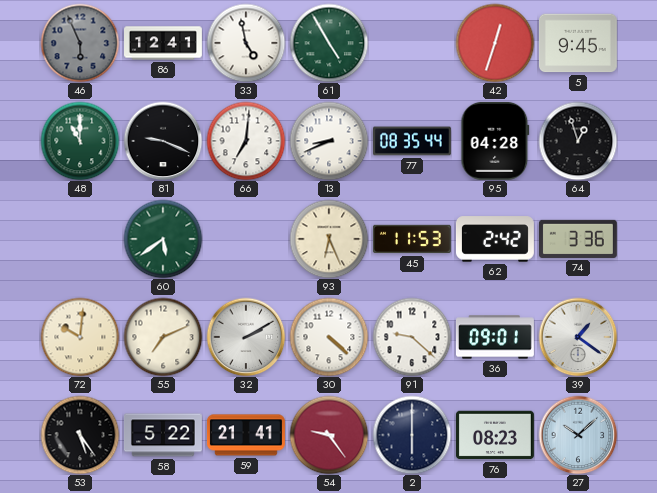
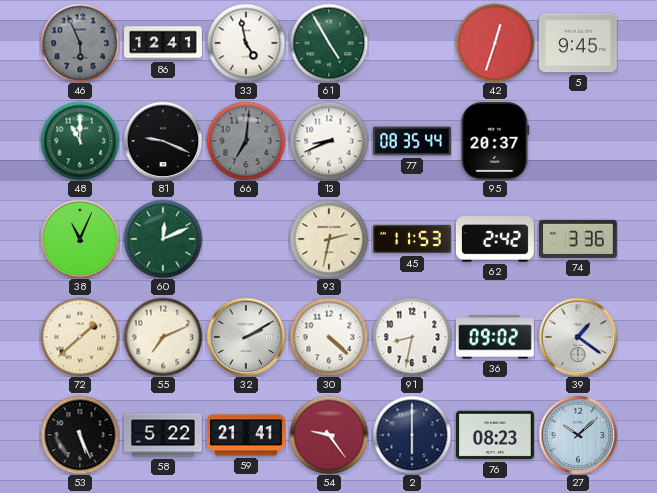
66 dial: white -> grey
95: 04:28 -> 20:37
64: 12:57 -> none
38: none -> 11:04
60: 5:39 -> 12:11
93: 6:26 -> 2:32
72: 10:01 -> 1:38
91: 9:22 -> 8:32
36: 09:01 -> 09:02
53: 5:24 -> 5:26
